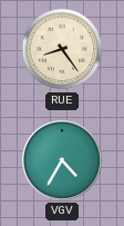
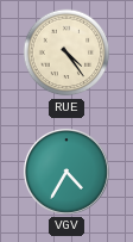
RUE: 8:24 -> 4:24
